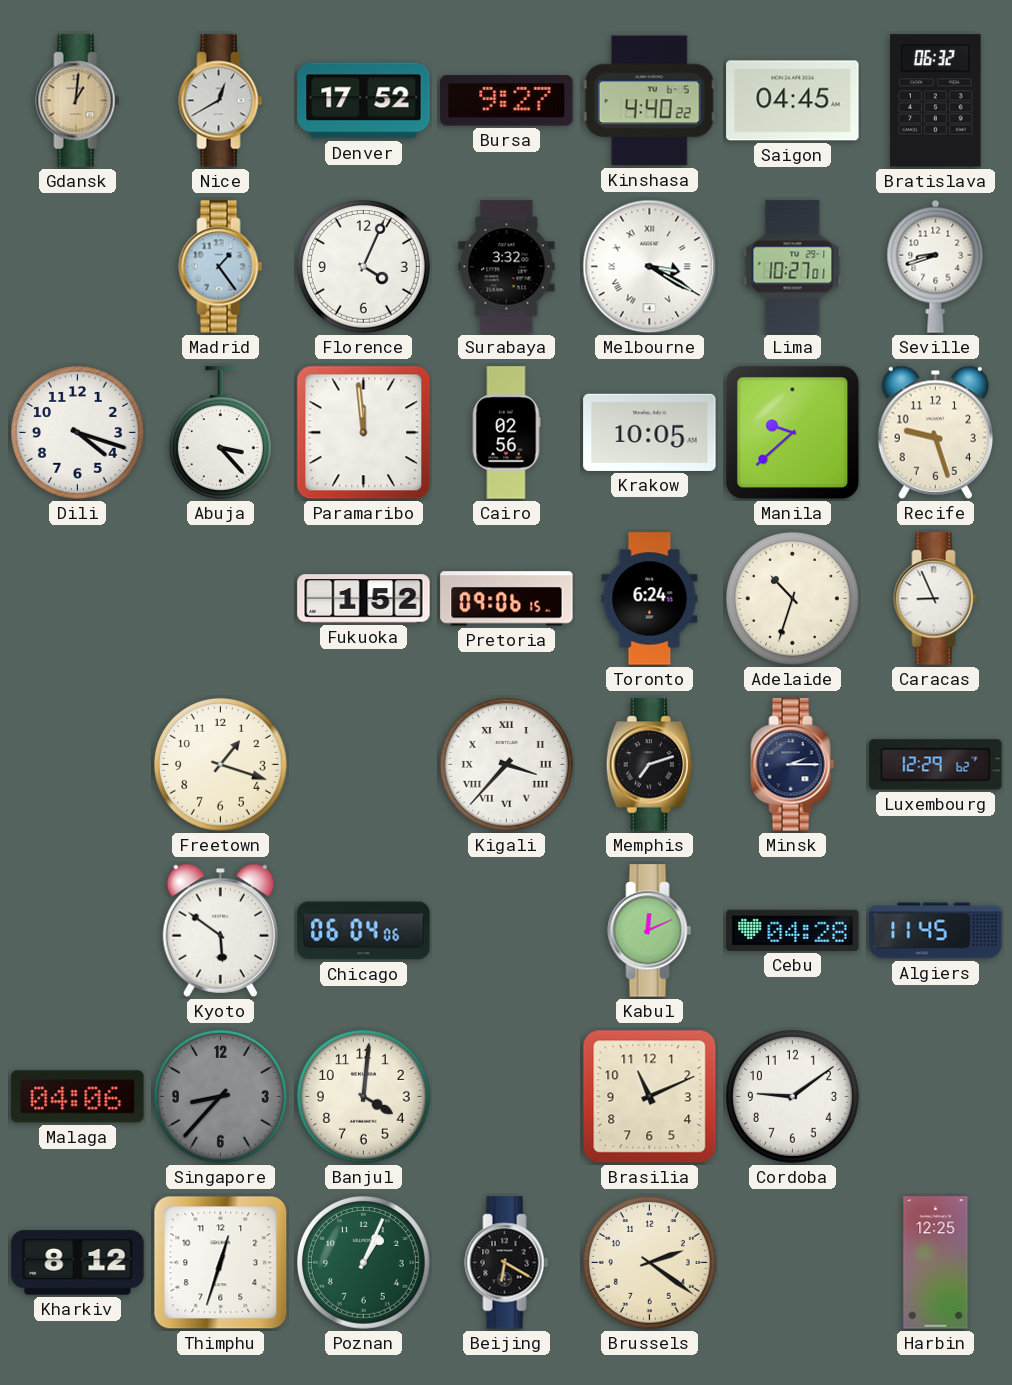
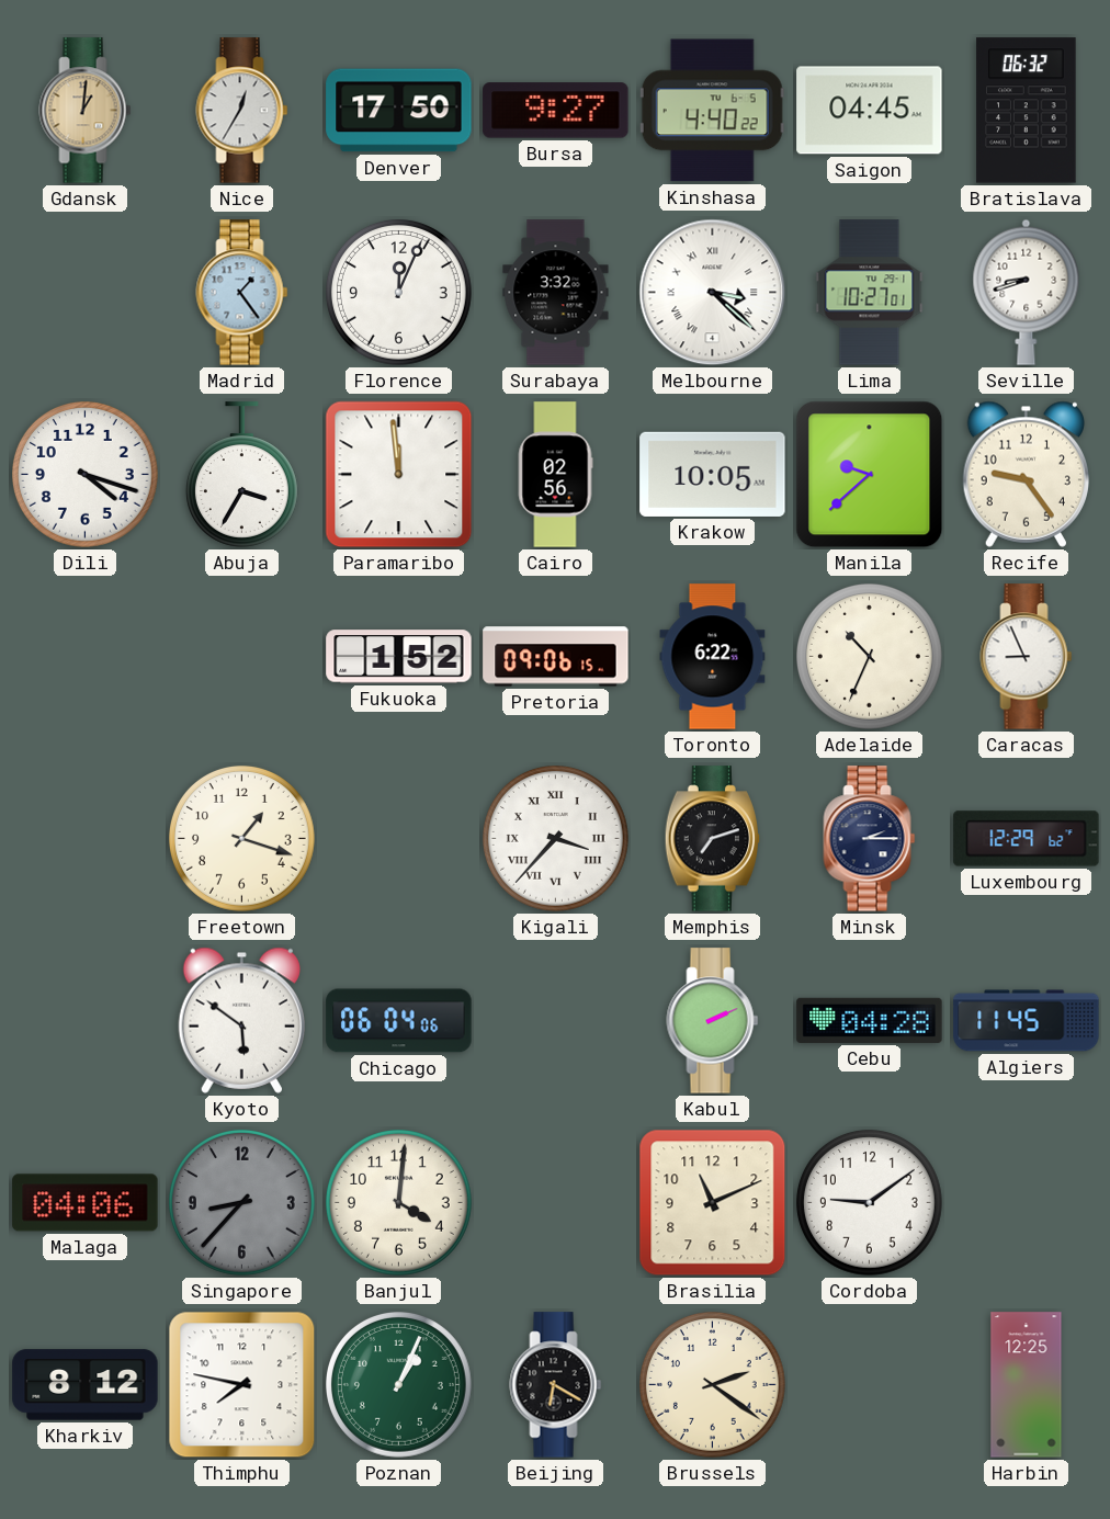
Nice: 12:40 -> 12:35
Denver: 17:52 -> 17:50
Florence: 4:04 -> 12:04
Melbourne: 3:20 -> 3:22
Abuja: 3:23 -> 3:35
Recife: 9:27 -> 9:24
Toronto: 6:24 -> 6:22
Adelaide: 10:33 -> 10:34
Kabul: 12:11 -> 2:11
Thimphu: 12:33 -> 7:47
